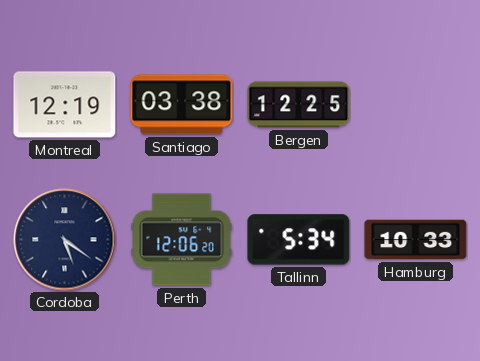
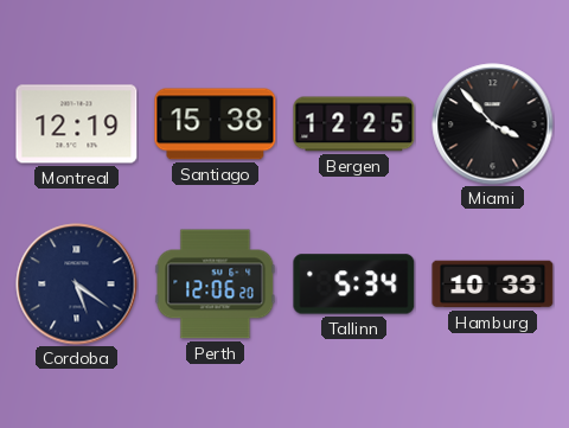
Santiago: 03:38 -> 15:38
Miami: none -> 3:53
